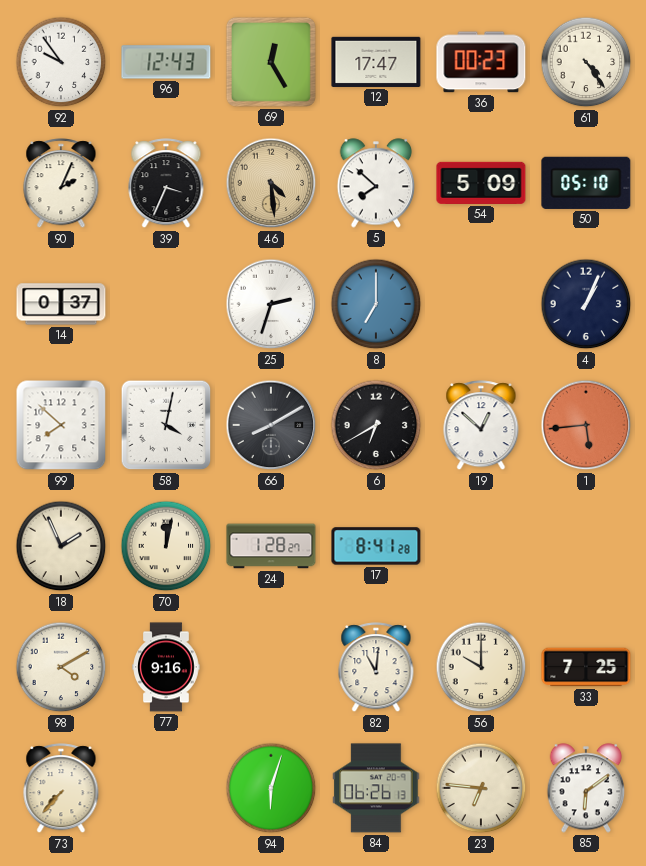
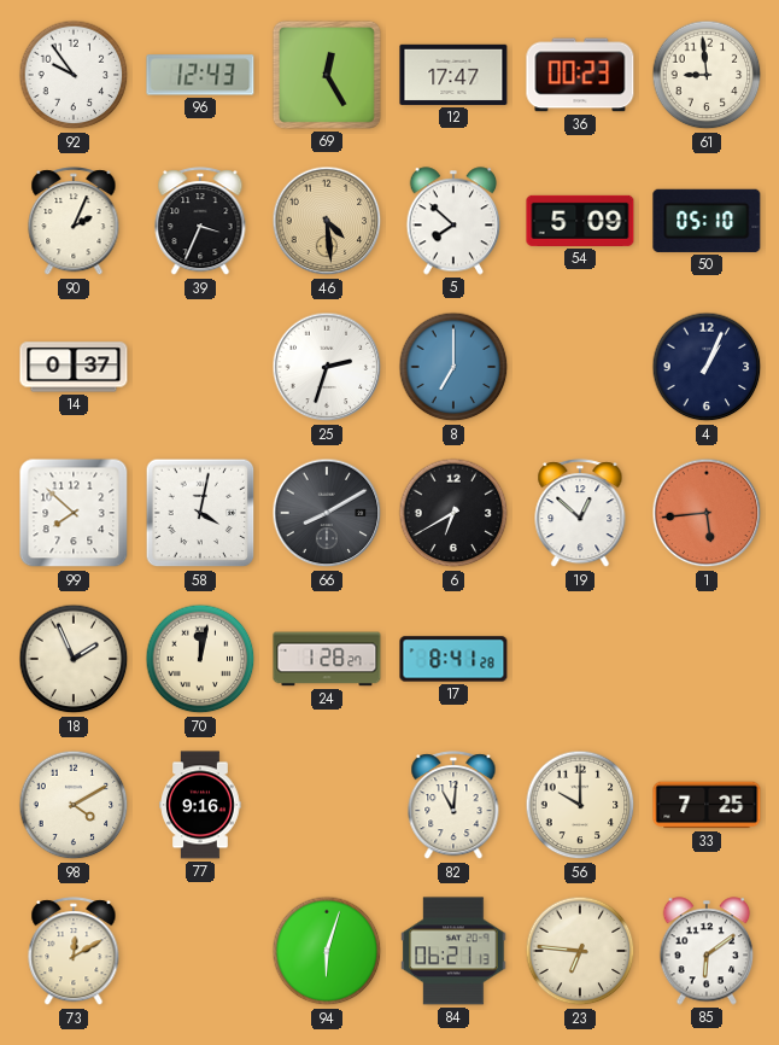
61: 4:24 -> 8:59
73: 7:37 -> 12:10
84: 06:26 -> 06:21
